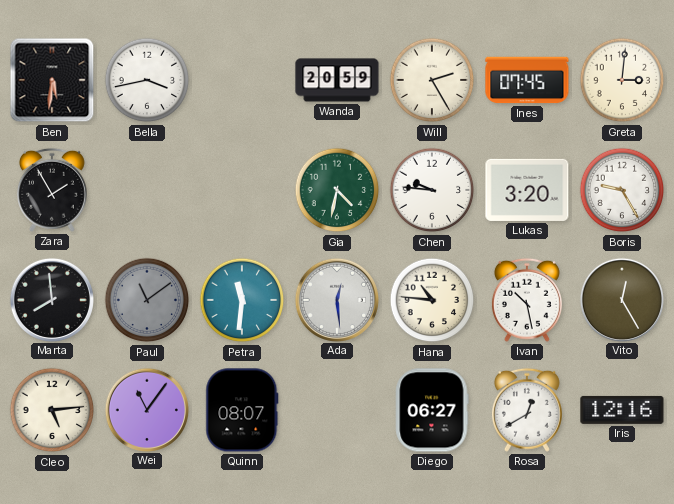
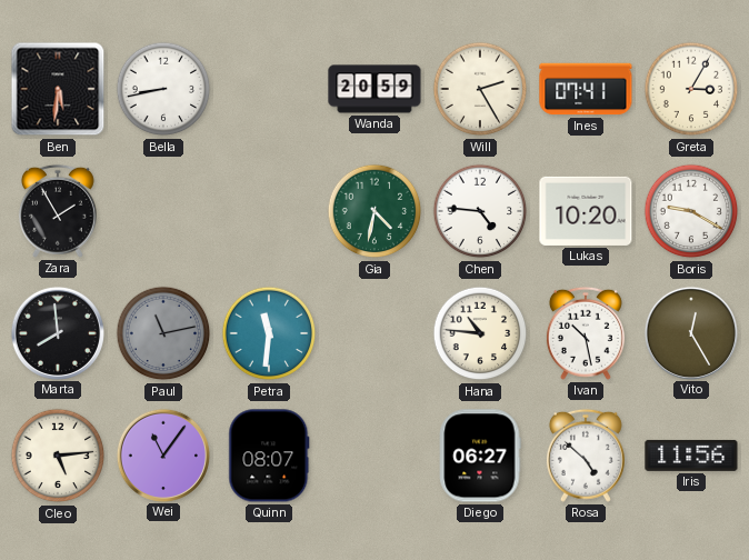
Bella: 3:43 -> 8:43
Ines: 07:45 -> 07:41
Greta: 3:01 -> 3:05
Chen: 9:46 -> 4:46
Lukas: 3:20 -> 10:20
Boris: 9:25 -> 9:20
Paul: 11:09 -> 11:13
Ada: 12:29 -> none
Rosa: 12:40 -> 4:52
Iris: 12:16 -> 11:56
